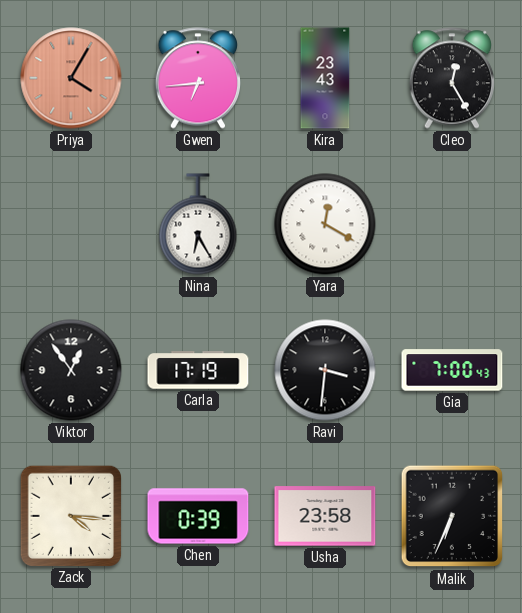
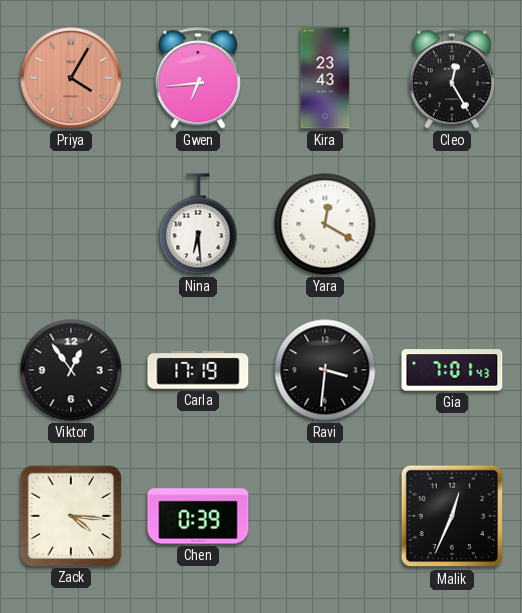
Nina: 6:25 -> 6:29
Gia: 7:00 -> 7:01
Usha: 23:58 -> none
Malik: 6:34 -> 12:34
